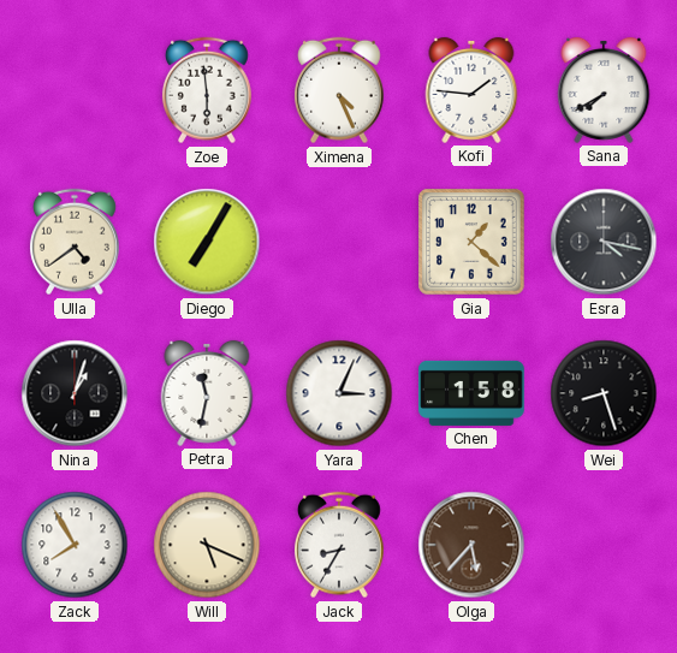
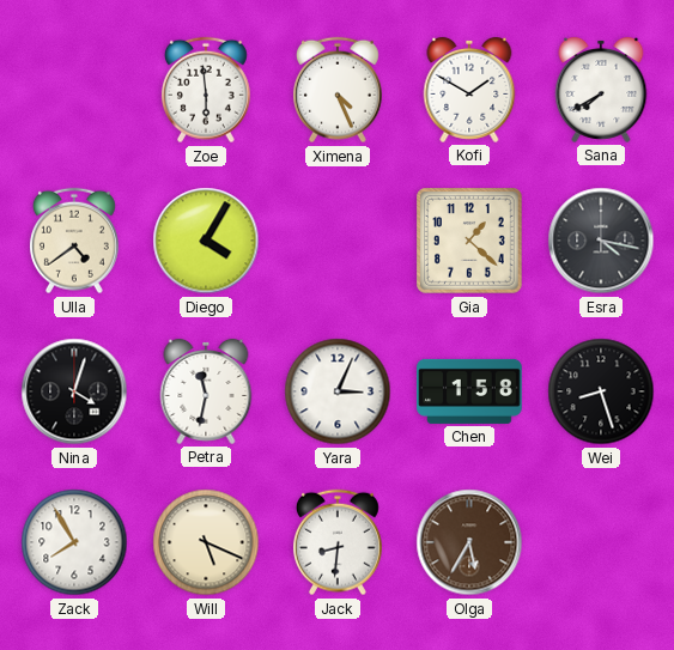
Kofi: 1:46 -> 1:50
Diego: 7:05 -> 4:05
Nina: 1:03 -> 4:03
Jack: 8:35 -> 8:31
Olga: 5:37 -> 5:35
